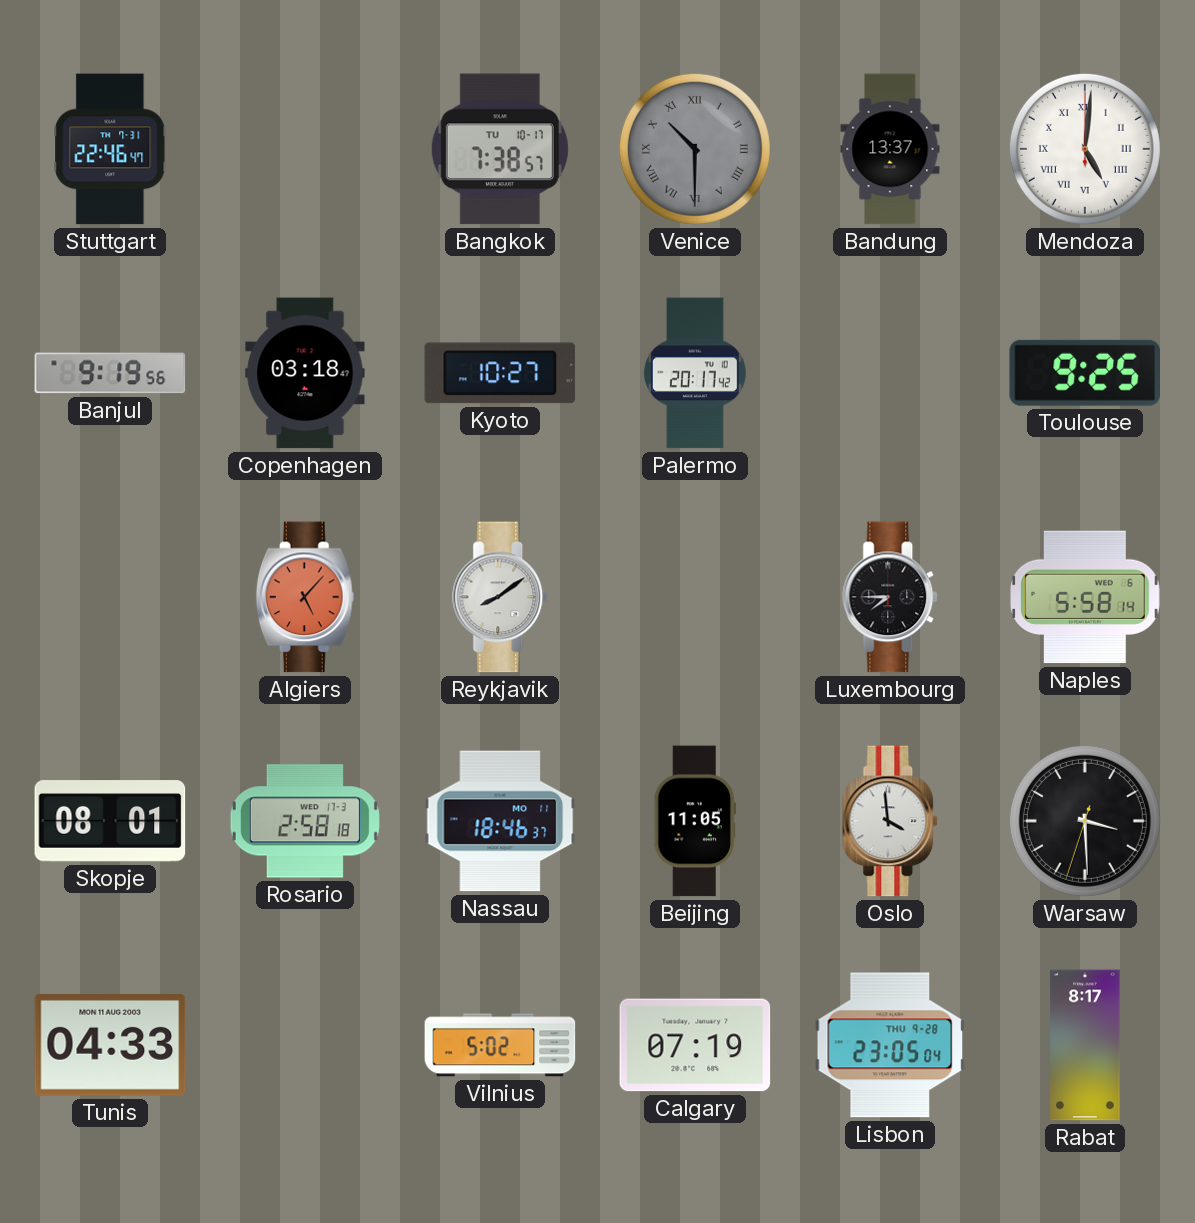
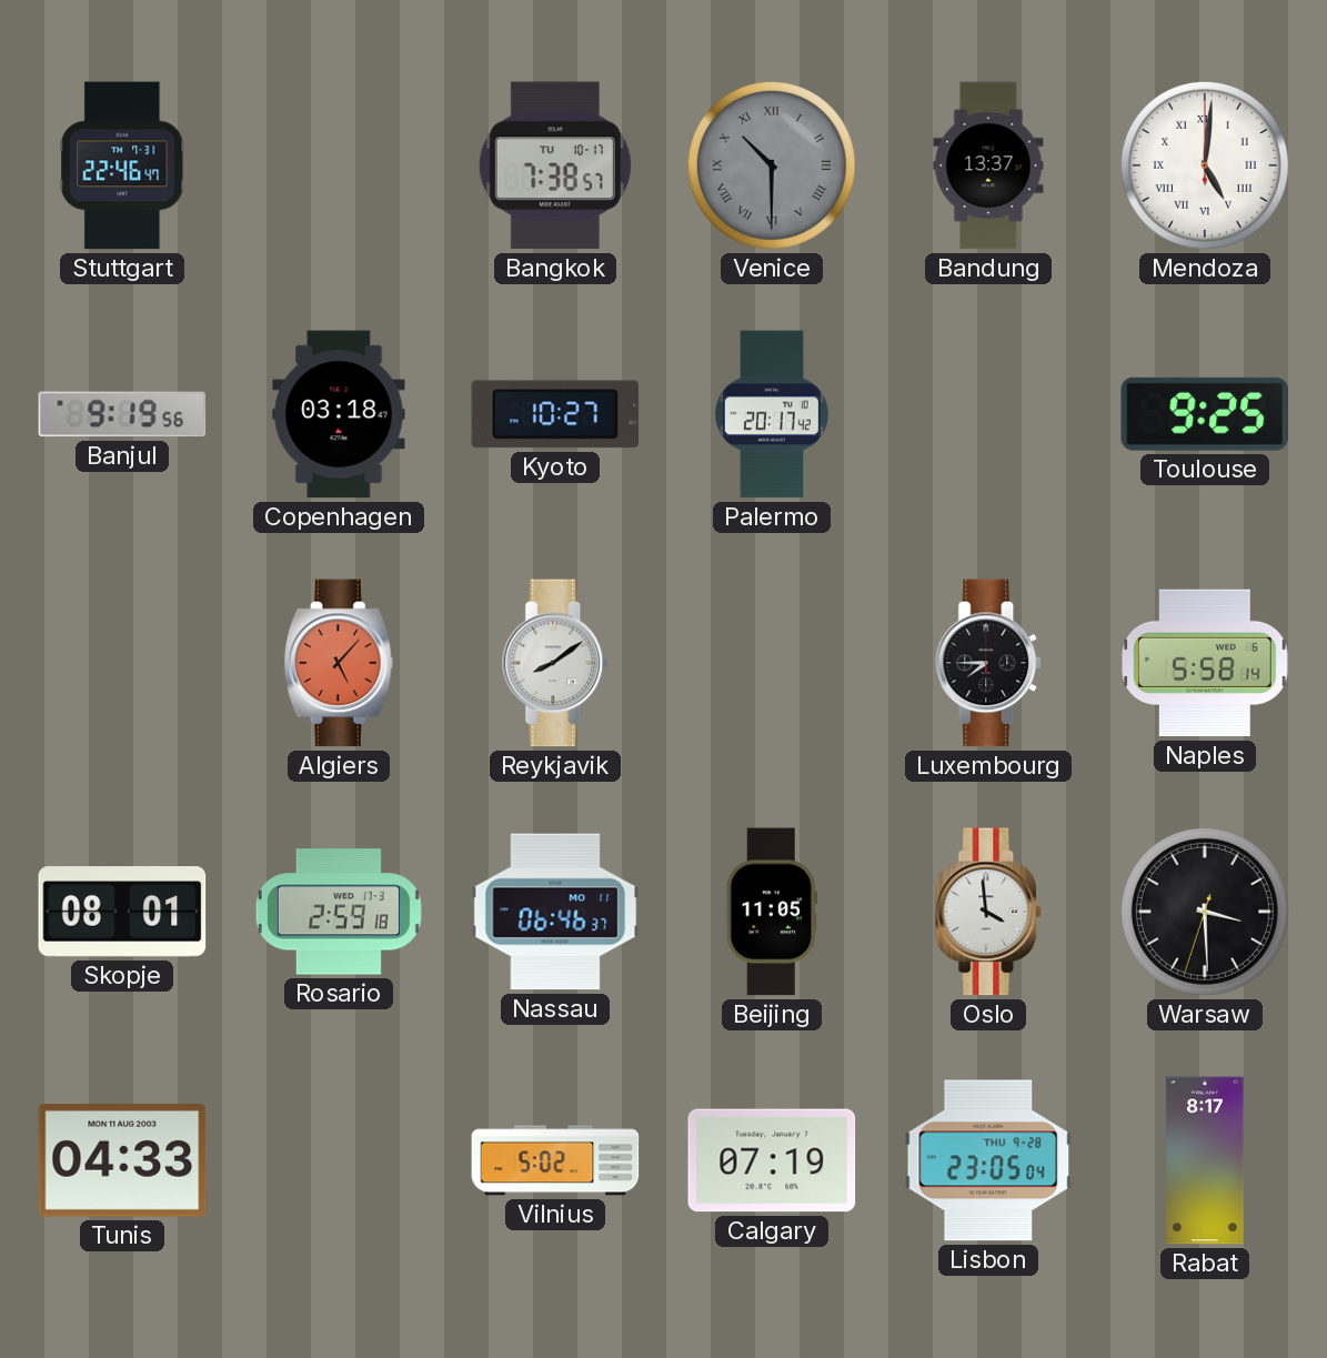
Rosario: 2:58 -> 2:59
Nassau: 18:46 -> 06:46
